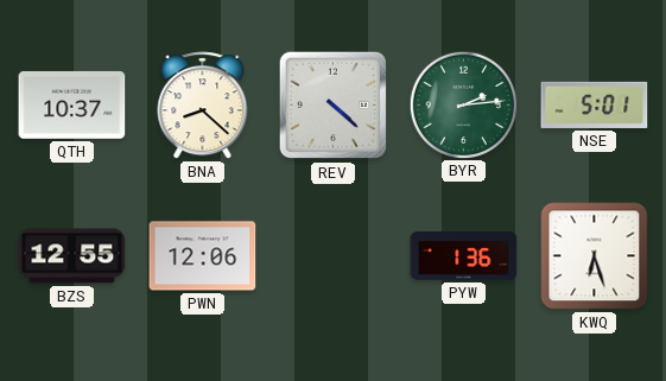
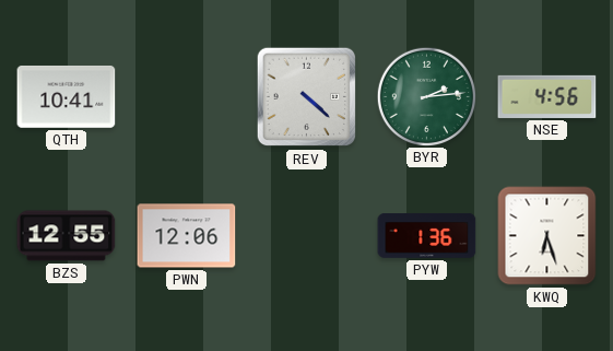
QTH: 10:37 -> 10:41
BNA: 8:22 -> none
NSE: 5:01 -> 4:56
